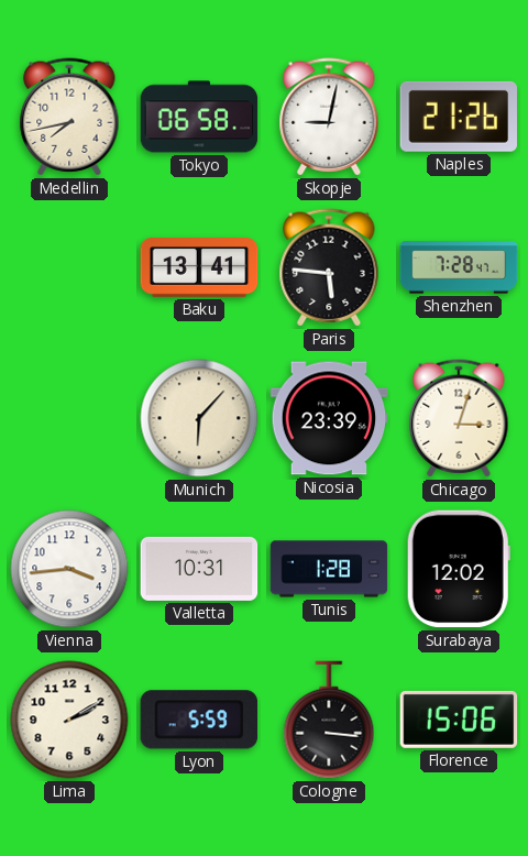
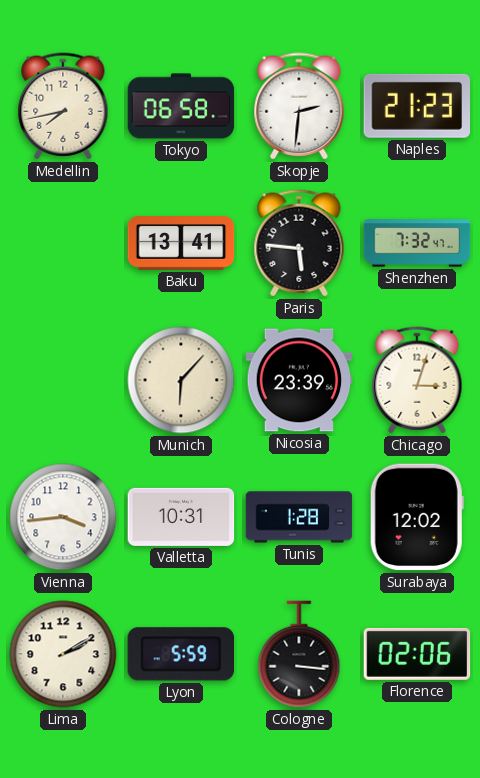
Skopje: 9:02 -> 2:31
Naples: 21:26 -> 21:23
Shenzhen: 7:28 -> 7:32
Florence: 15:06 -> 02:06
